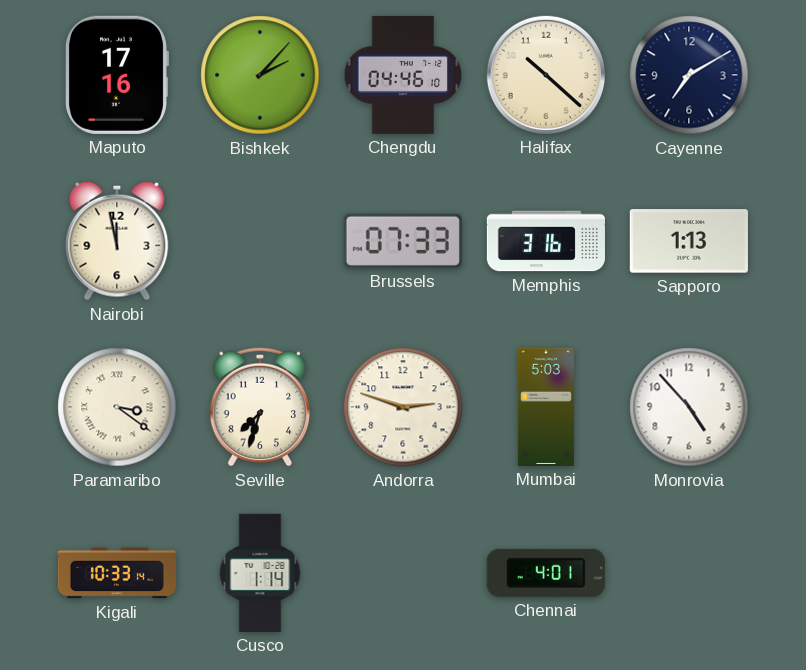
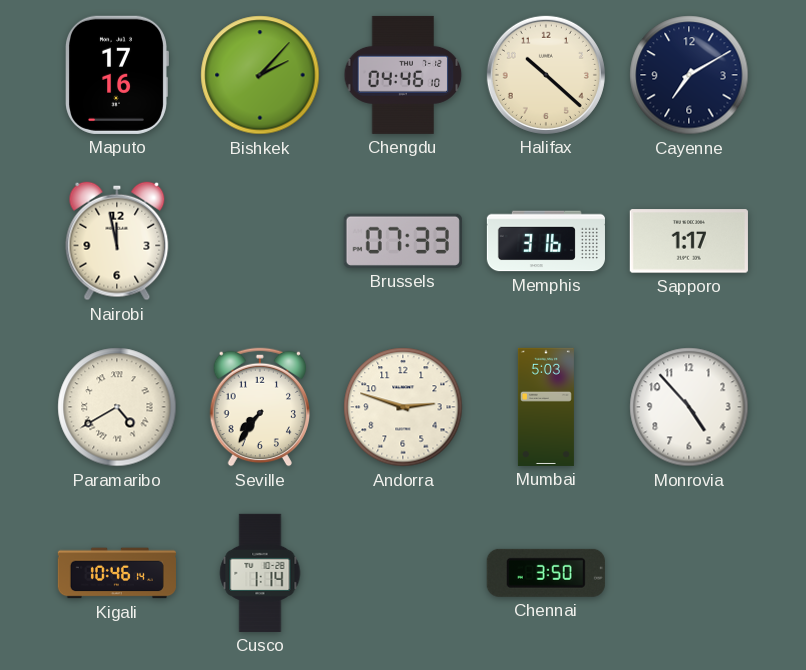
Sapporo: 1:13 -> 1:17
Paramaribo: 3:21 -> 4:40
Seville: 7:33 -> 7:36
Kigali: 10:33 -> 10:46
Chennai: 4:01 -> 3:50
